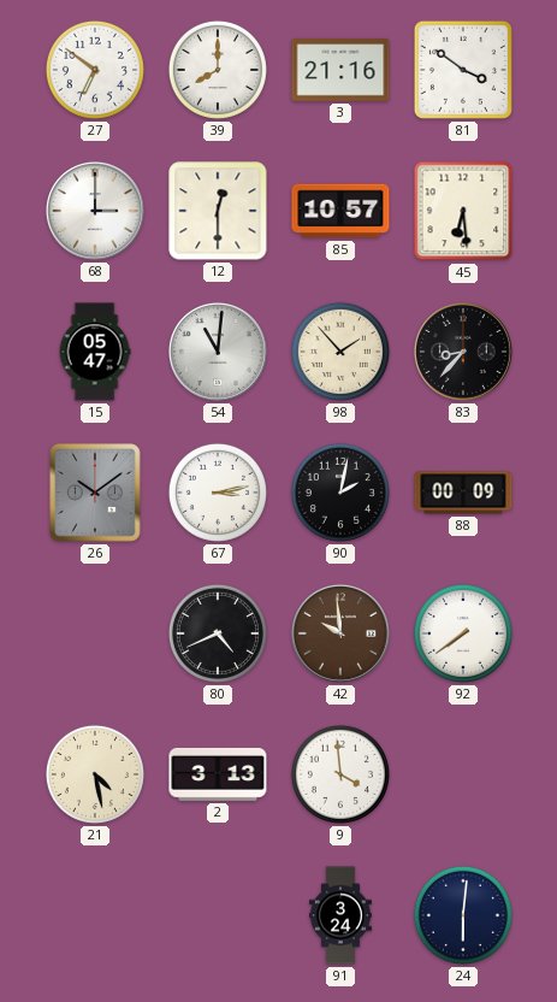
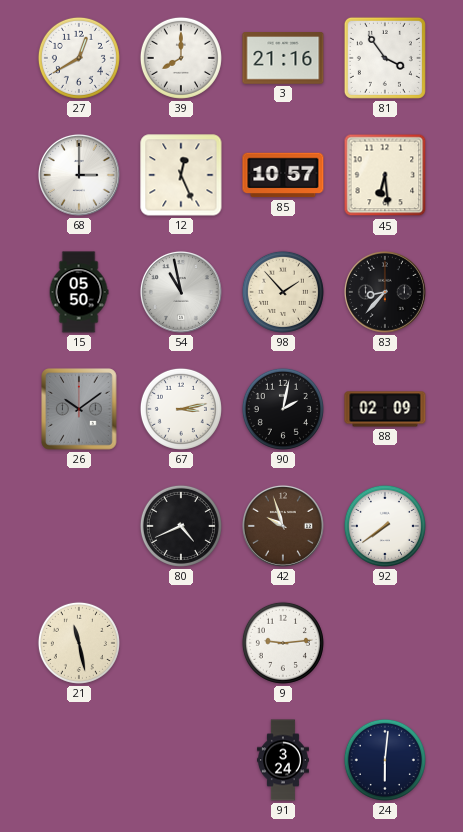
27: 6:51 -> 12:40
81: 3:51 -> 3:54
12: 12:30 -> 12:26
15: 05:47 -> 05:50
54: 11:01 -> 10:58
88: 00:09 -> 02:09
42: 9:59 -> 9:57
21: 4:28 -> 11:28
2: 3:13 -> none
9: 3:59 -> 9:14
